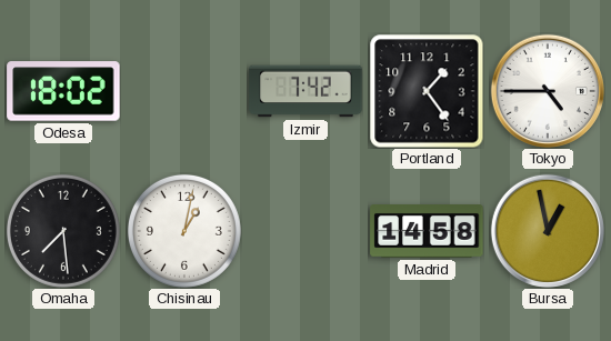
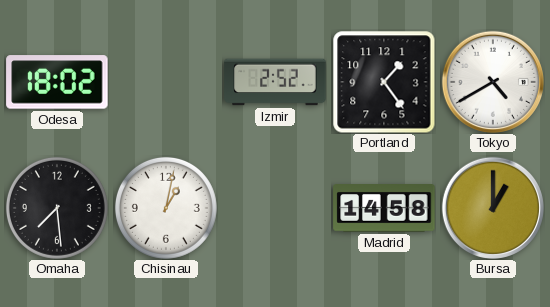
Izmir: 7:42 -> 2:52
Tokyo: 4:45 -> 4:40
Bursa: 12:58 -> 1:00
